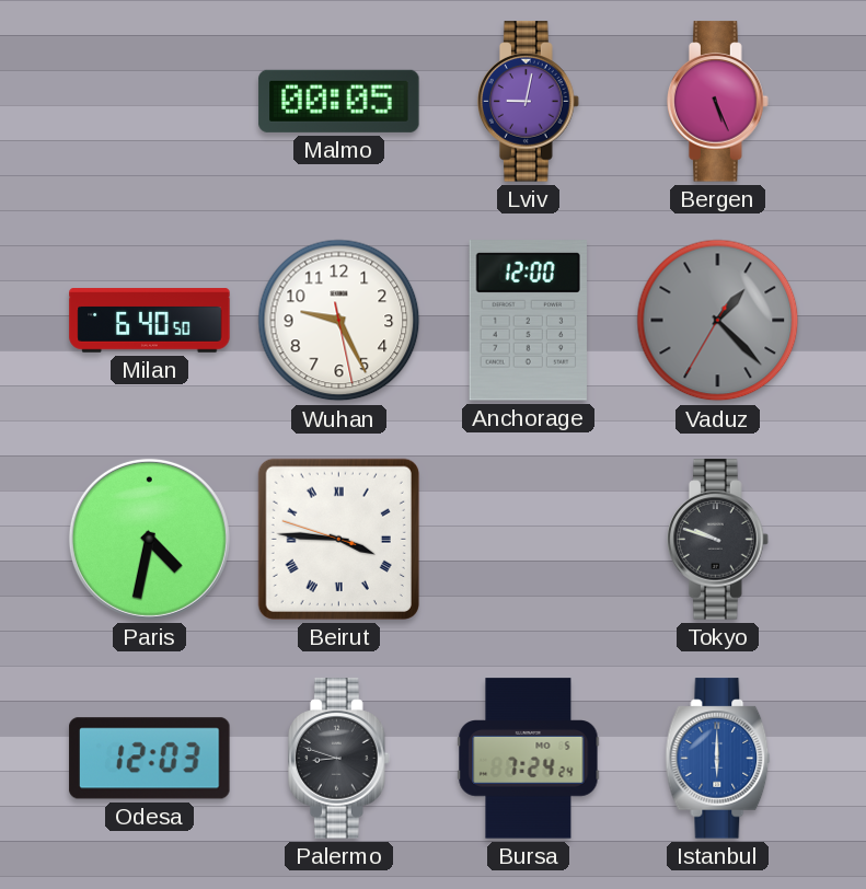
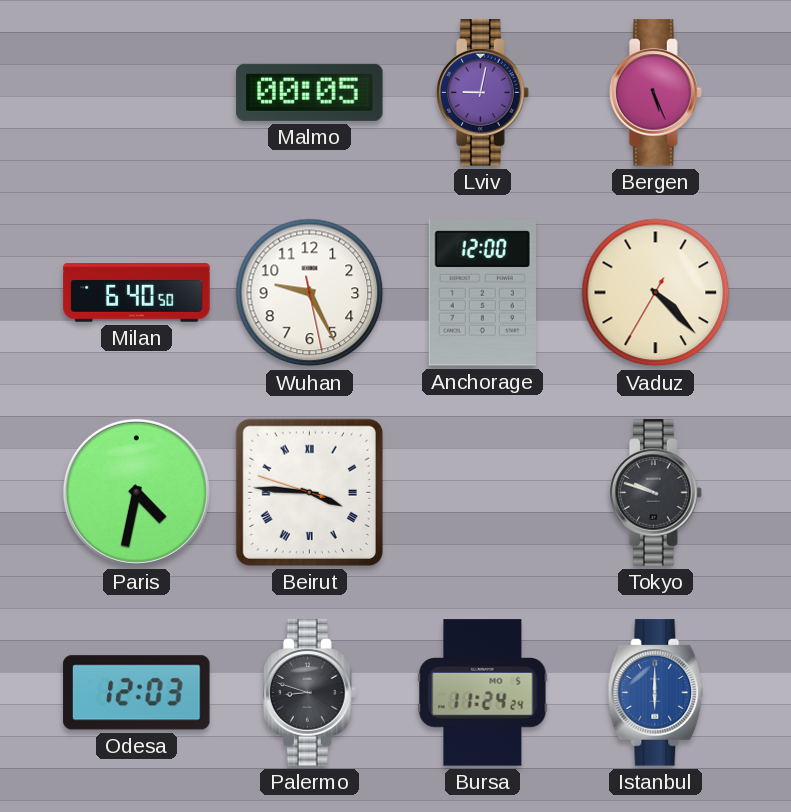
Vaduz: 1:22 -> 4:22
Vaduz dial: grey -> cream
Bursa: 7:24 -> 11:24
